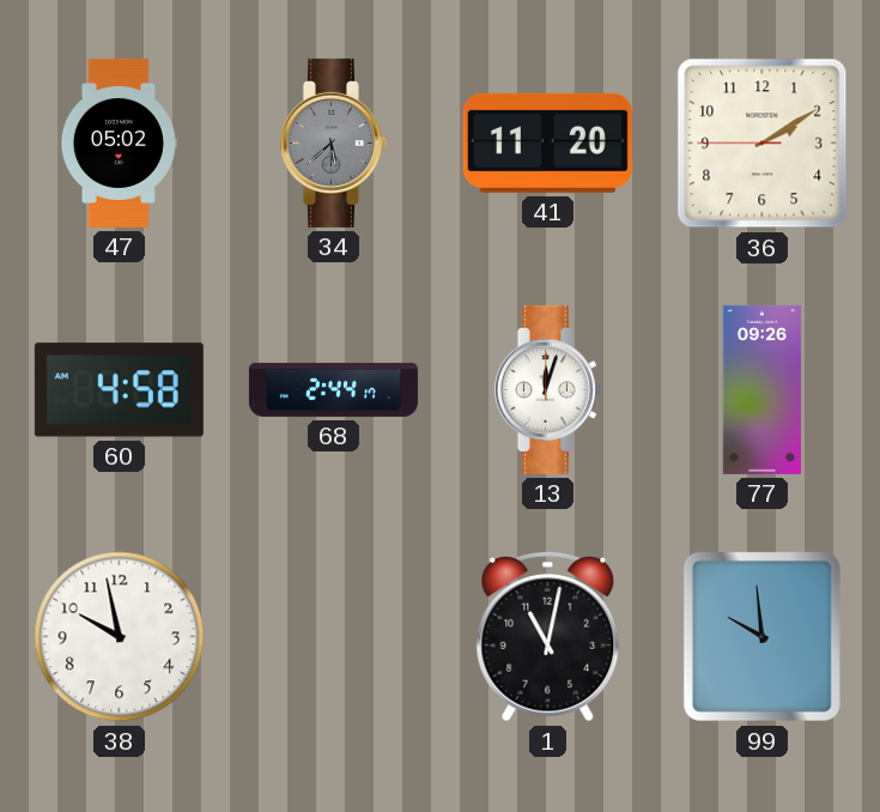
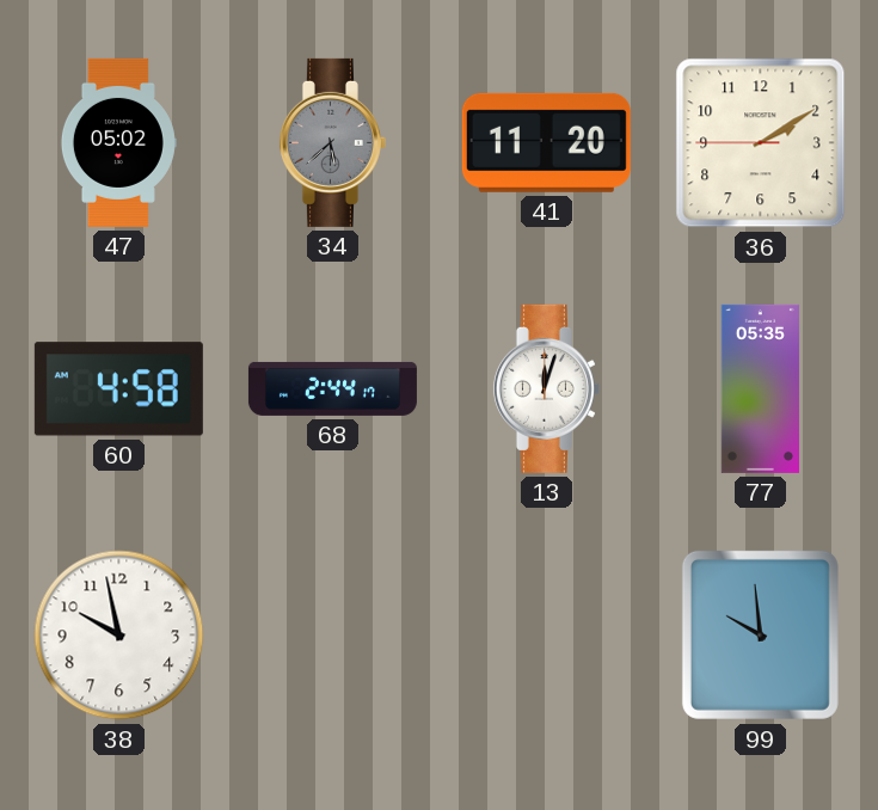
77: 09:26 -> 05:35
1: 11:02 -> none
